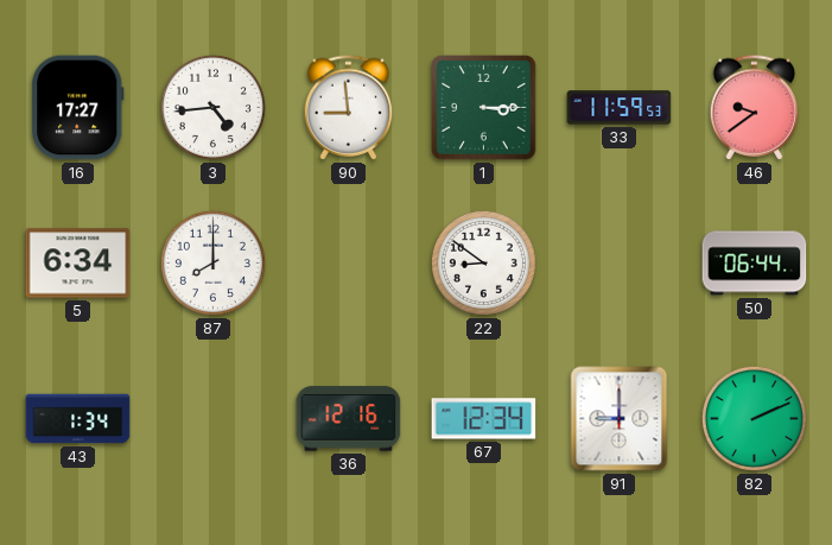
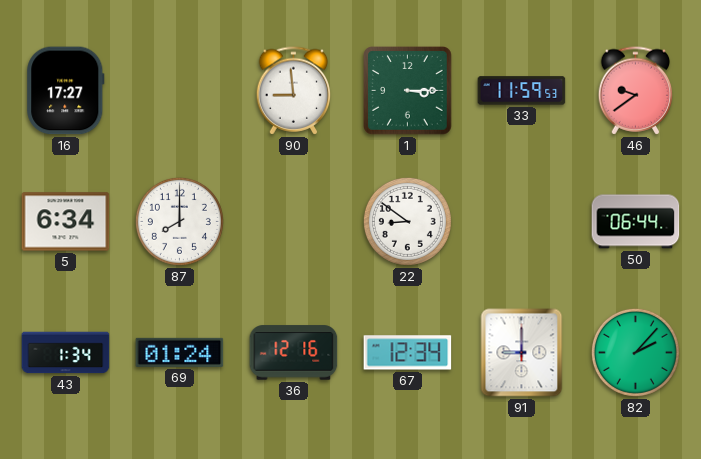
3: 4:44 -> none
69: none -> 01:24
82: 2:11 -> 2:07
